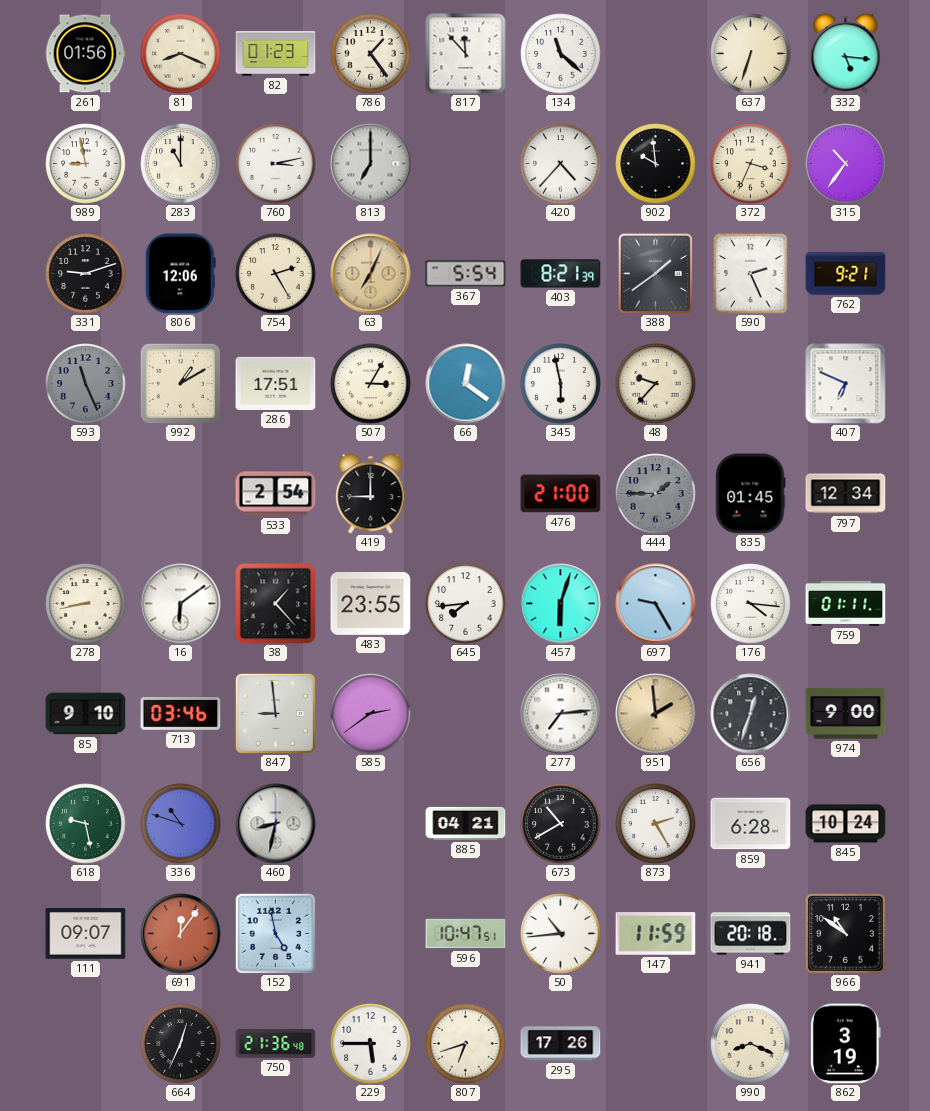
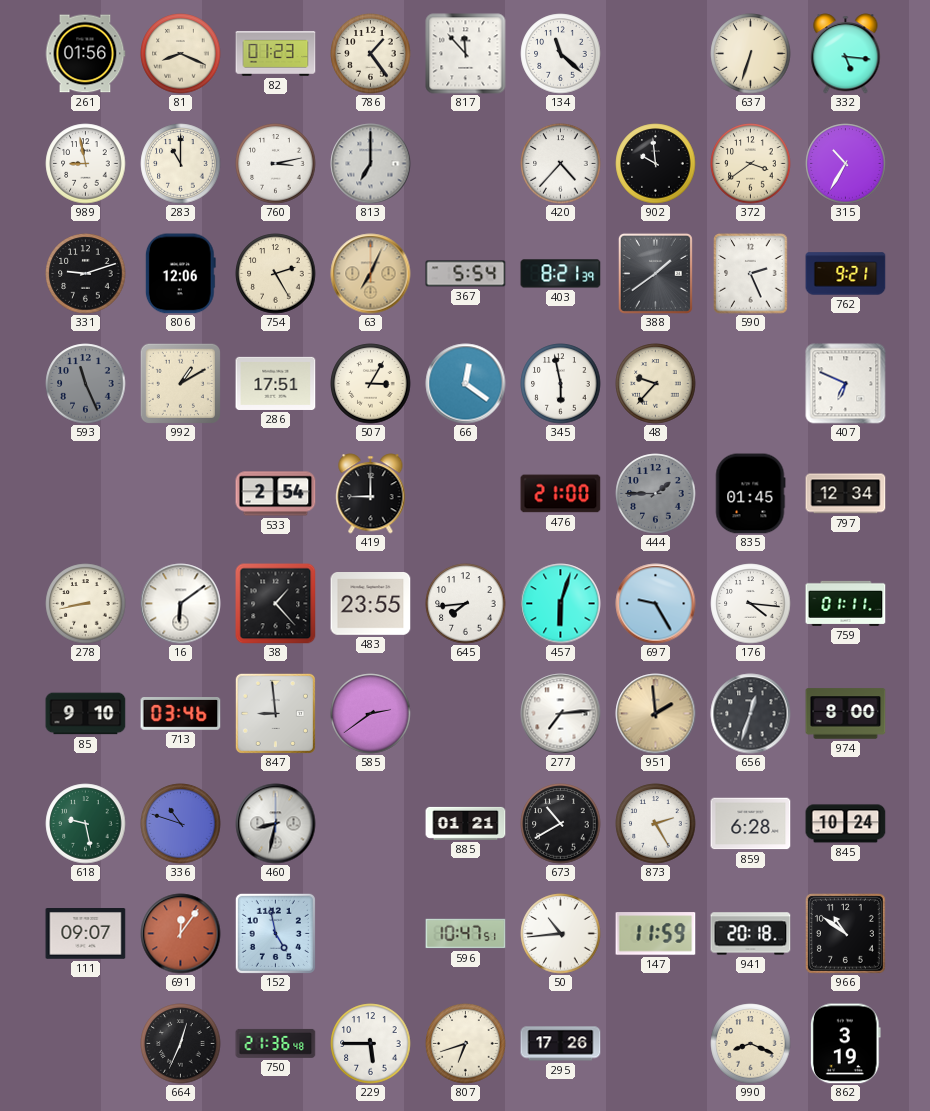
372: 3:34 -> 3:39
315: 10:36 -> 10:35
974: 9:00 -> 8:00
885: 04:21 -> 01:21
